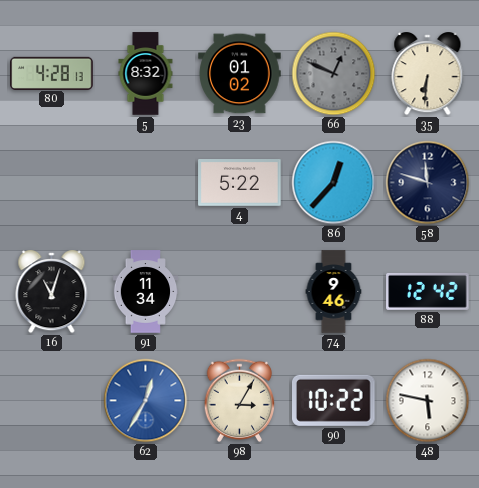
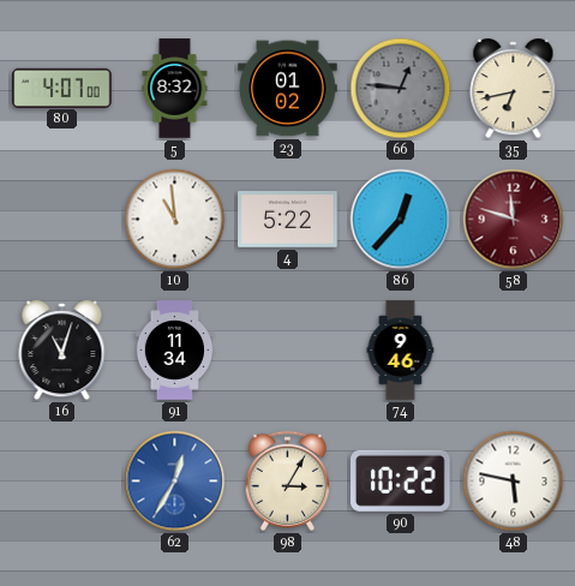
80: 4:28 -> 4:07
66: 12:49 -> 12:46
35: 6:31 -> 6:43
10: none -> 10:59
58 dial: navy -> burgundy
88: 12:42 -> none
